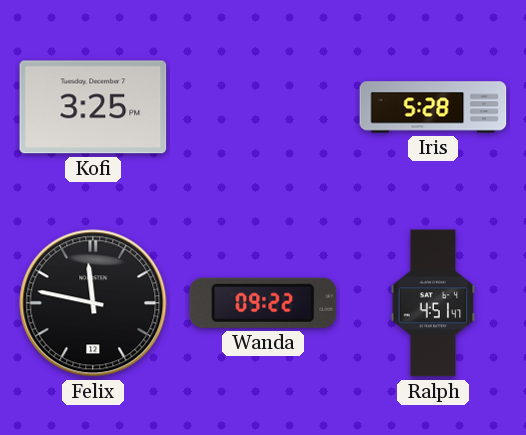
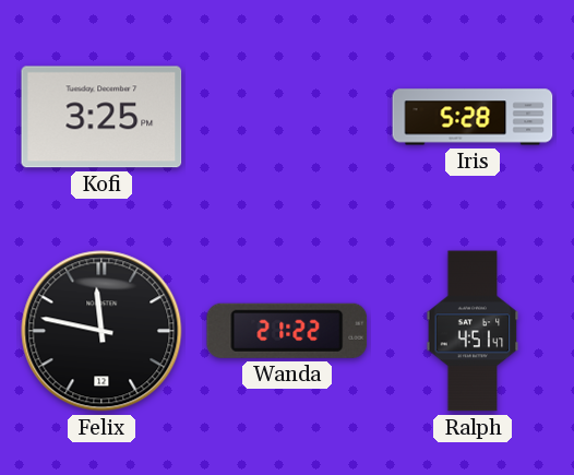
Wanda: 09:22 -> 21:22
